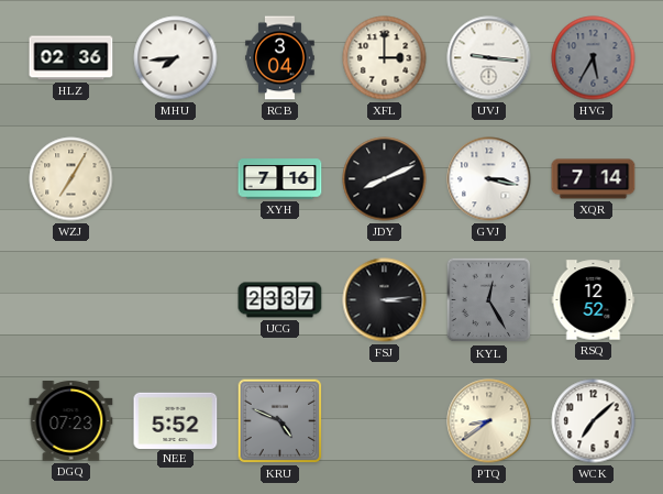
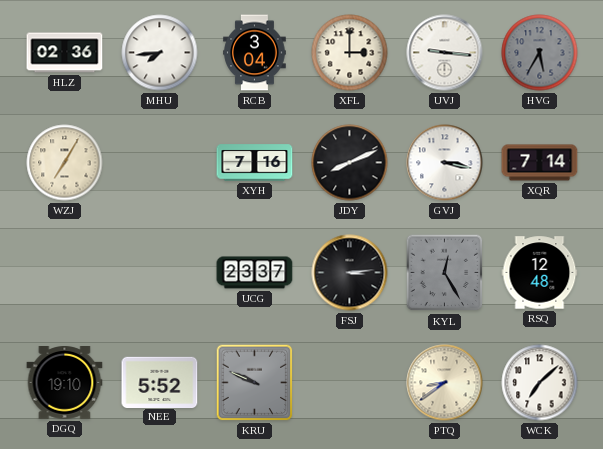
RSQ: 12:52 -> 12:48
DGQ: 07:23 -> 19:10
KRU: 4:49 -> 9:49
